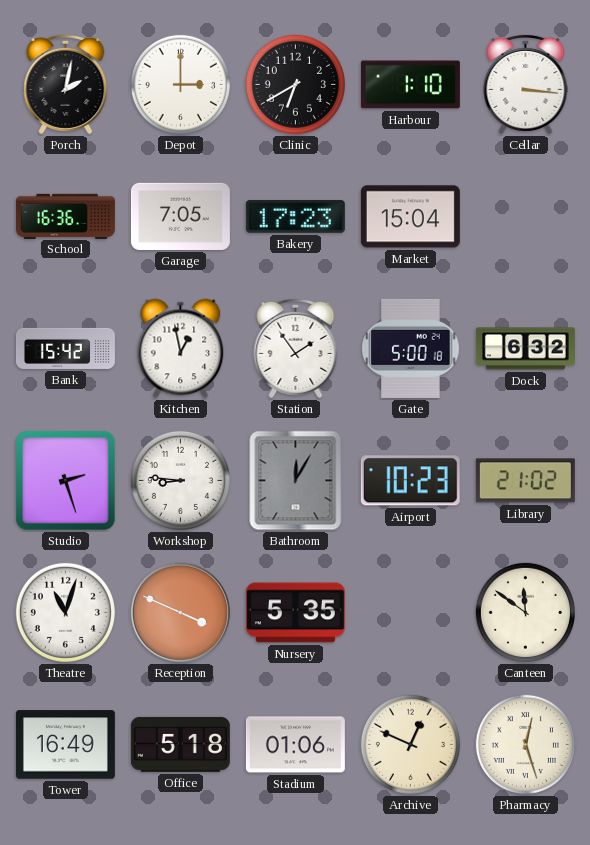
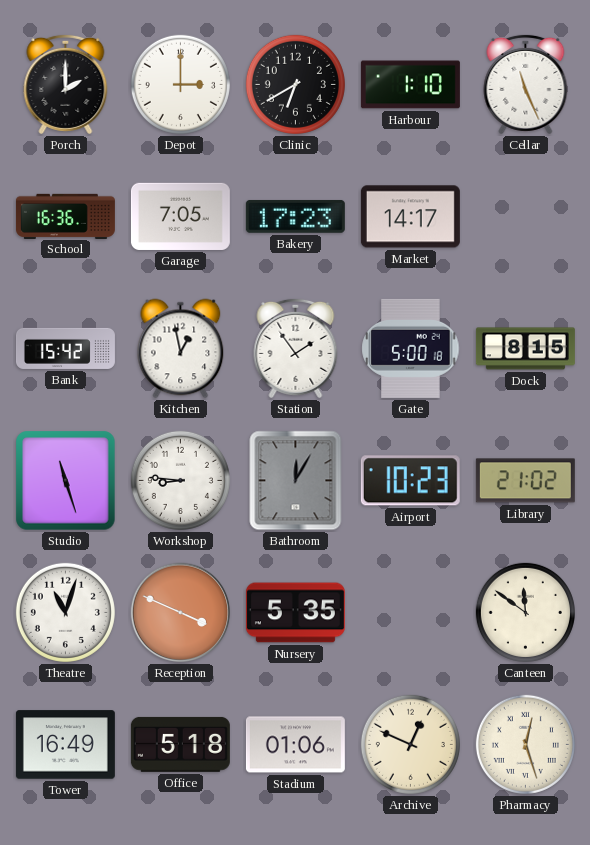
Porch: 2:02 -> 2:00
Cellar: 3:16 -> 11:26
Market: 15:04 -> 14:17
Dock: 6:32 -> 8:15
Studio: 2:27 -> 11:27
